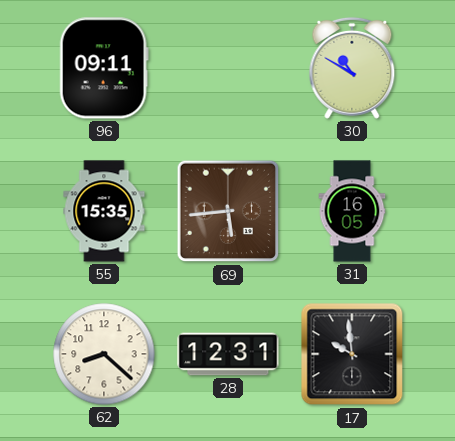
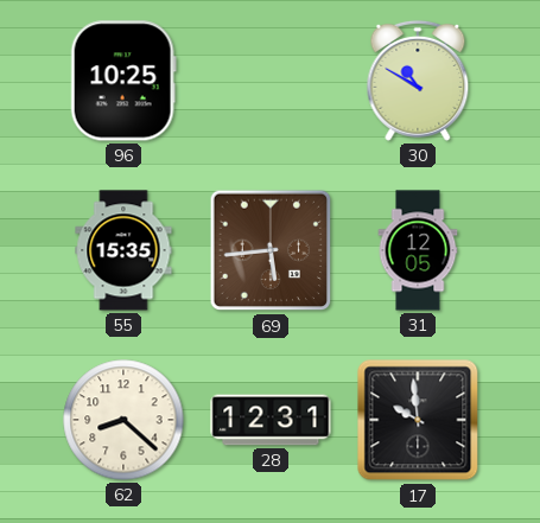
96: 09:11 -> 10:25
31: 16:05 -> 12:05
